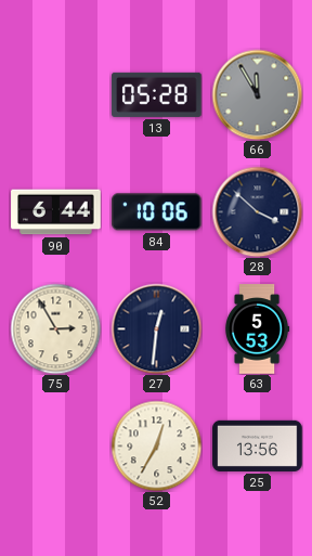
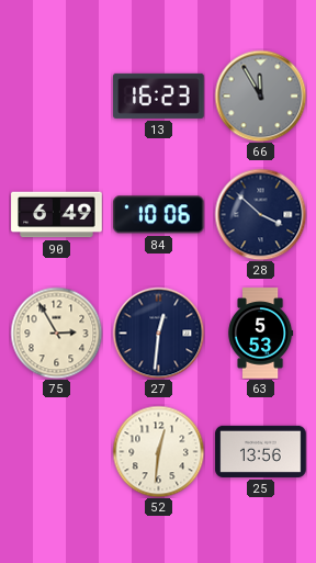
13: 05:28 -> 16:23
90: 6:44 -> 6:49
52: 12:35 -> 12:31
